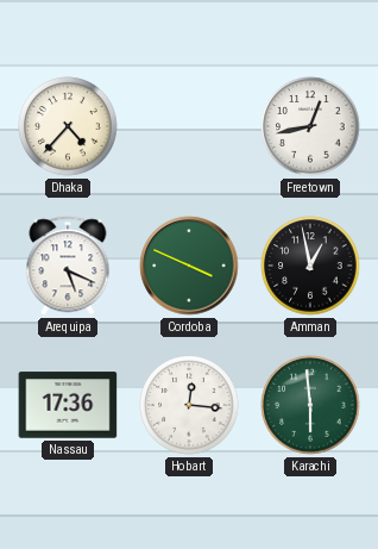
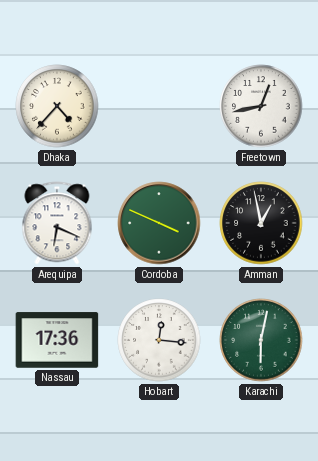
Arequipa: 5:19 -> 6:19
Karachi: 5:59 -> 6:02
